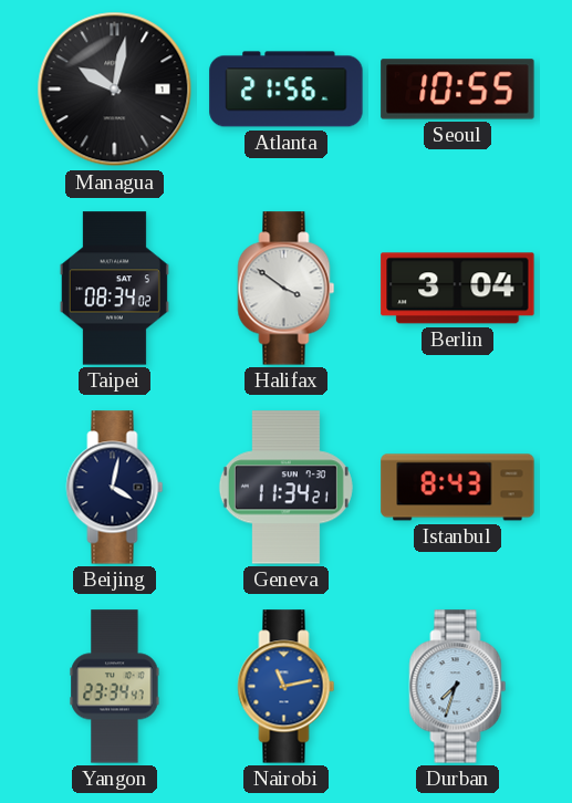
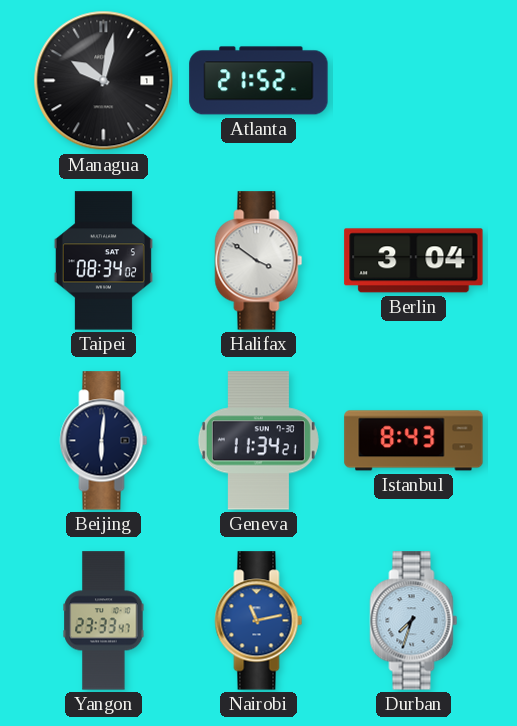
Atlanta: 21:56 -> 21:52
Seoul: 10:55 -> none
Beijing: 4:02 -> 6:01
Yangon: 23:34 -> 23:33
